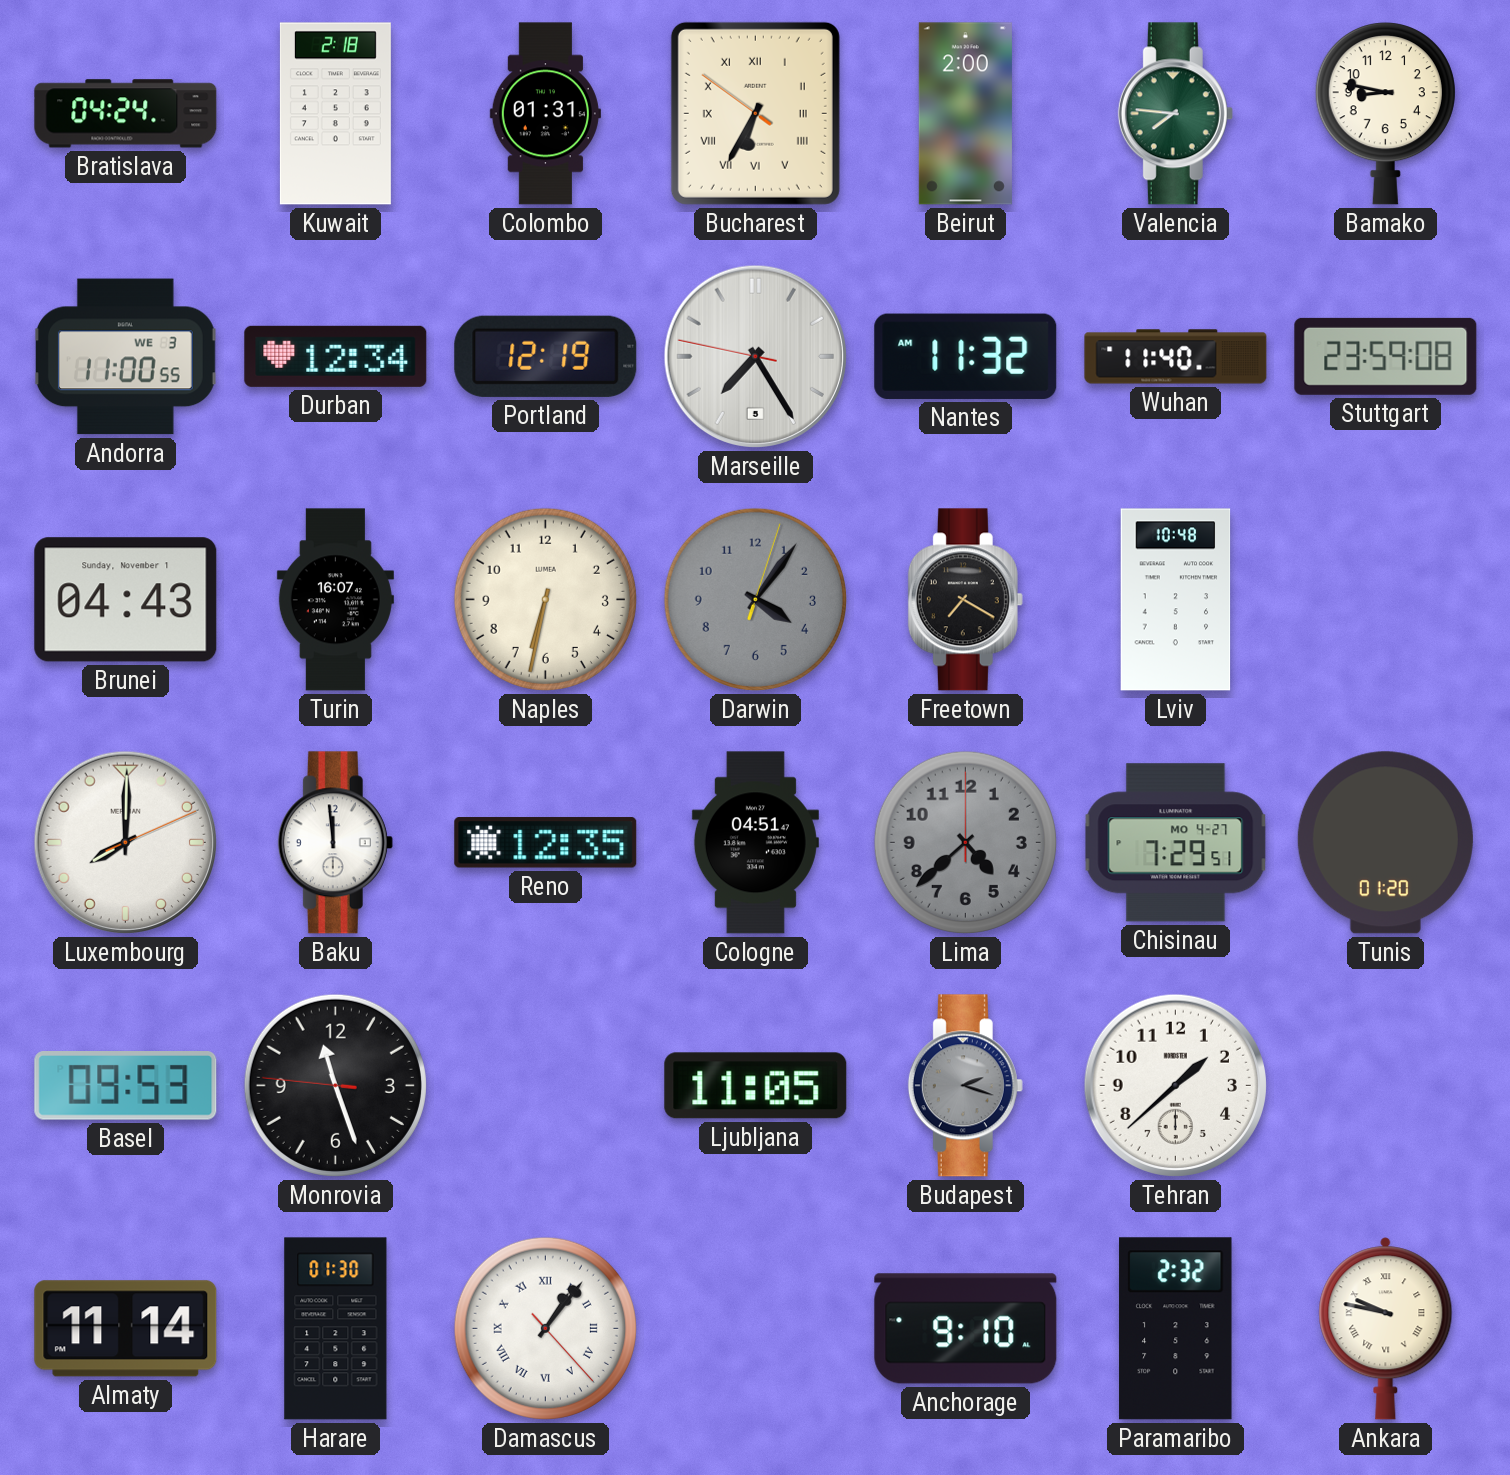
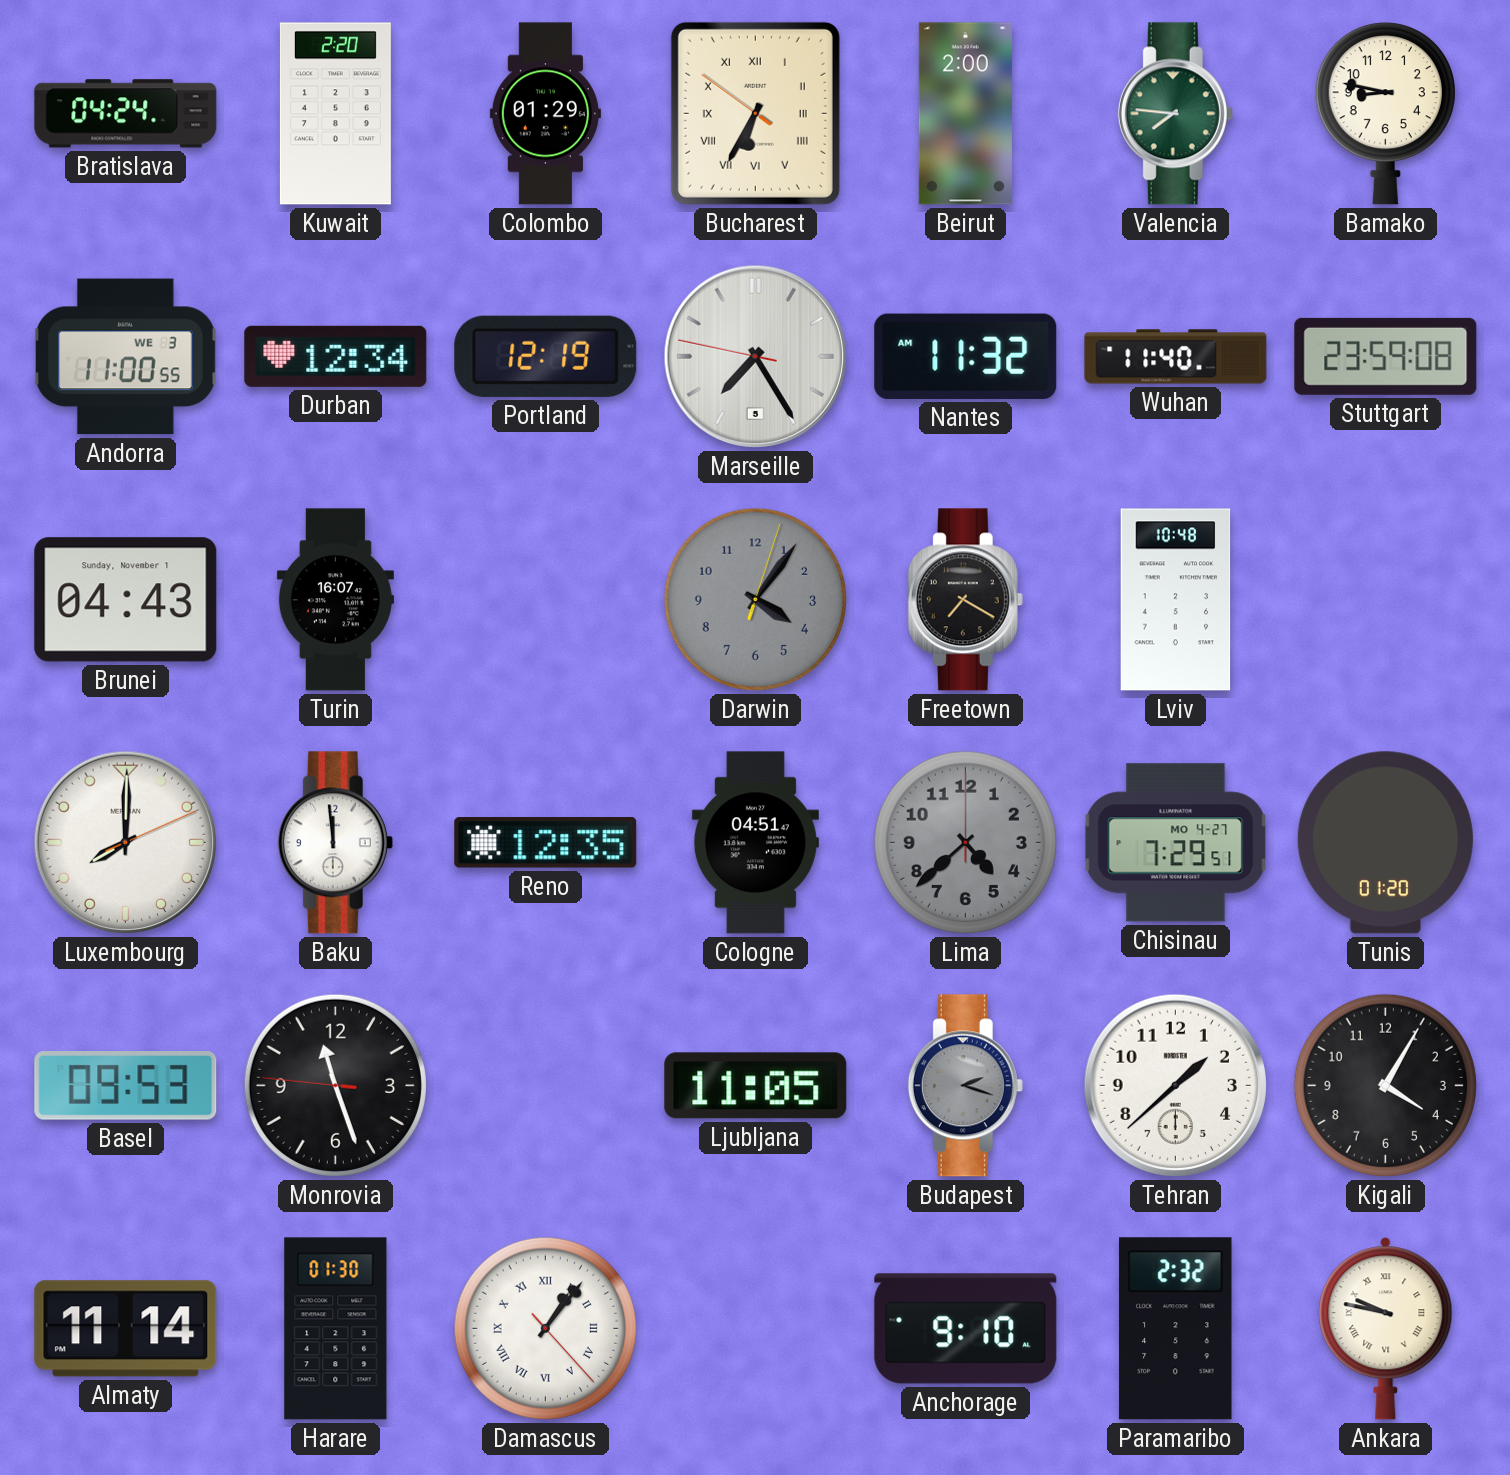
Kuwait: 2:18 -> 2:20
Colombo: 01:31 -> 01:29
Naples: 6:32 -> none
Kigali: none -> 4:05
